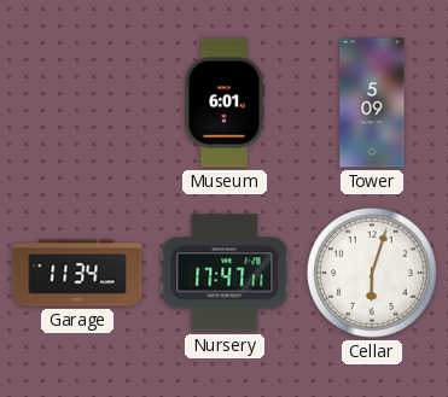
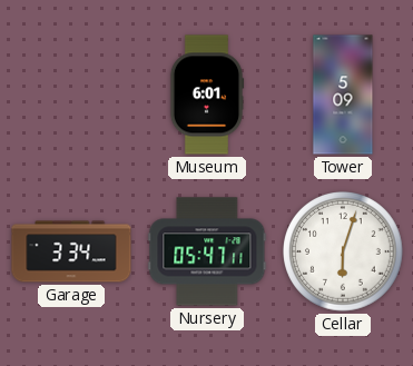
Garage: 11:34 -> 3:34
Nursery: 17:47 -> 05:47
